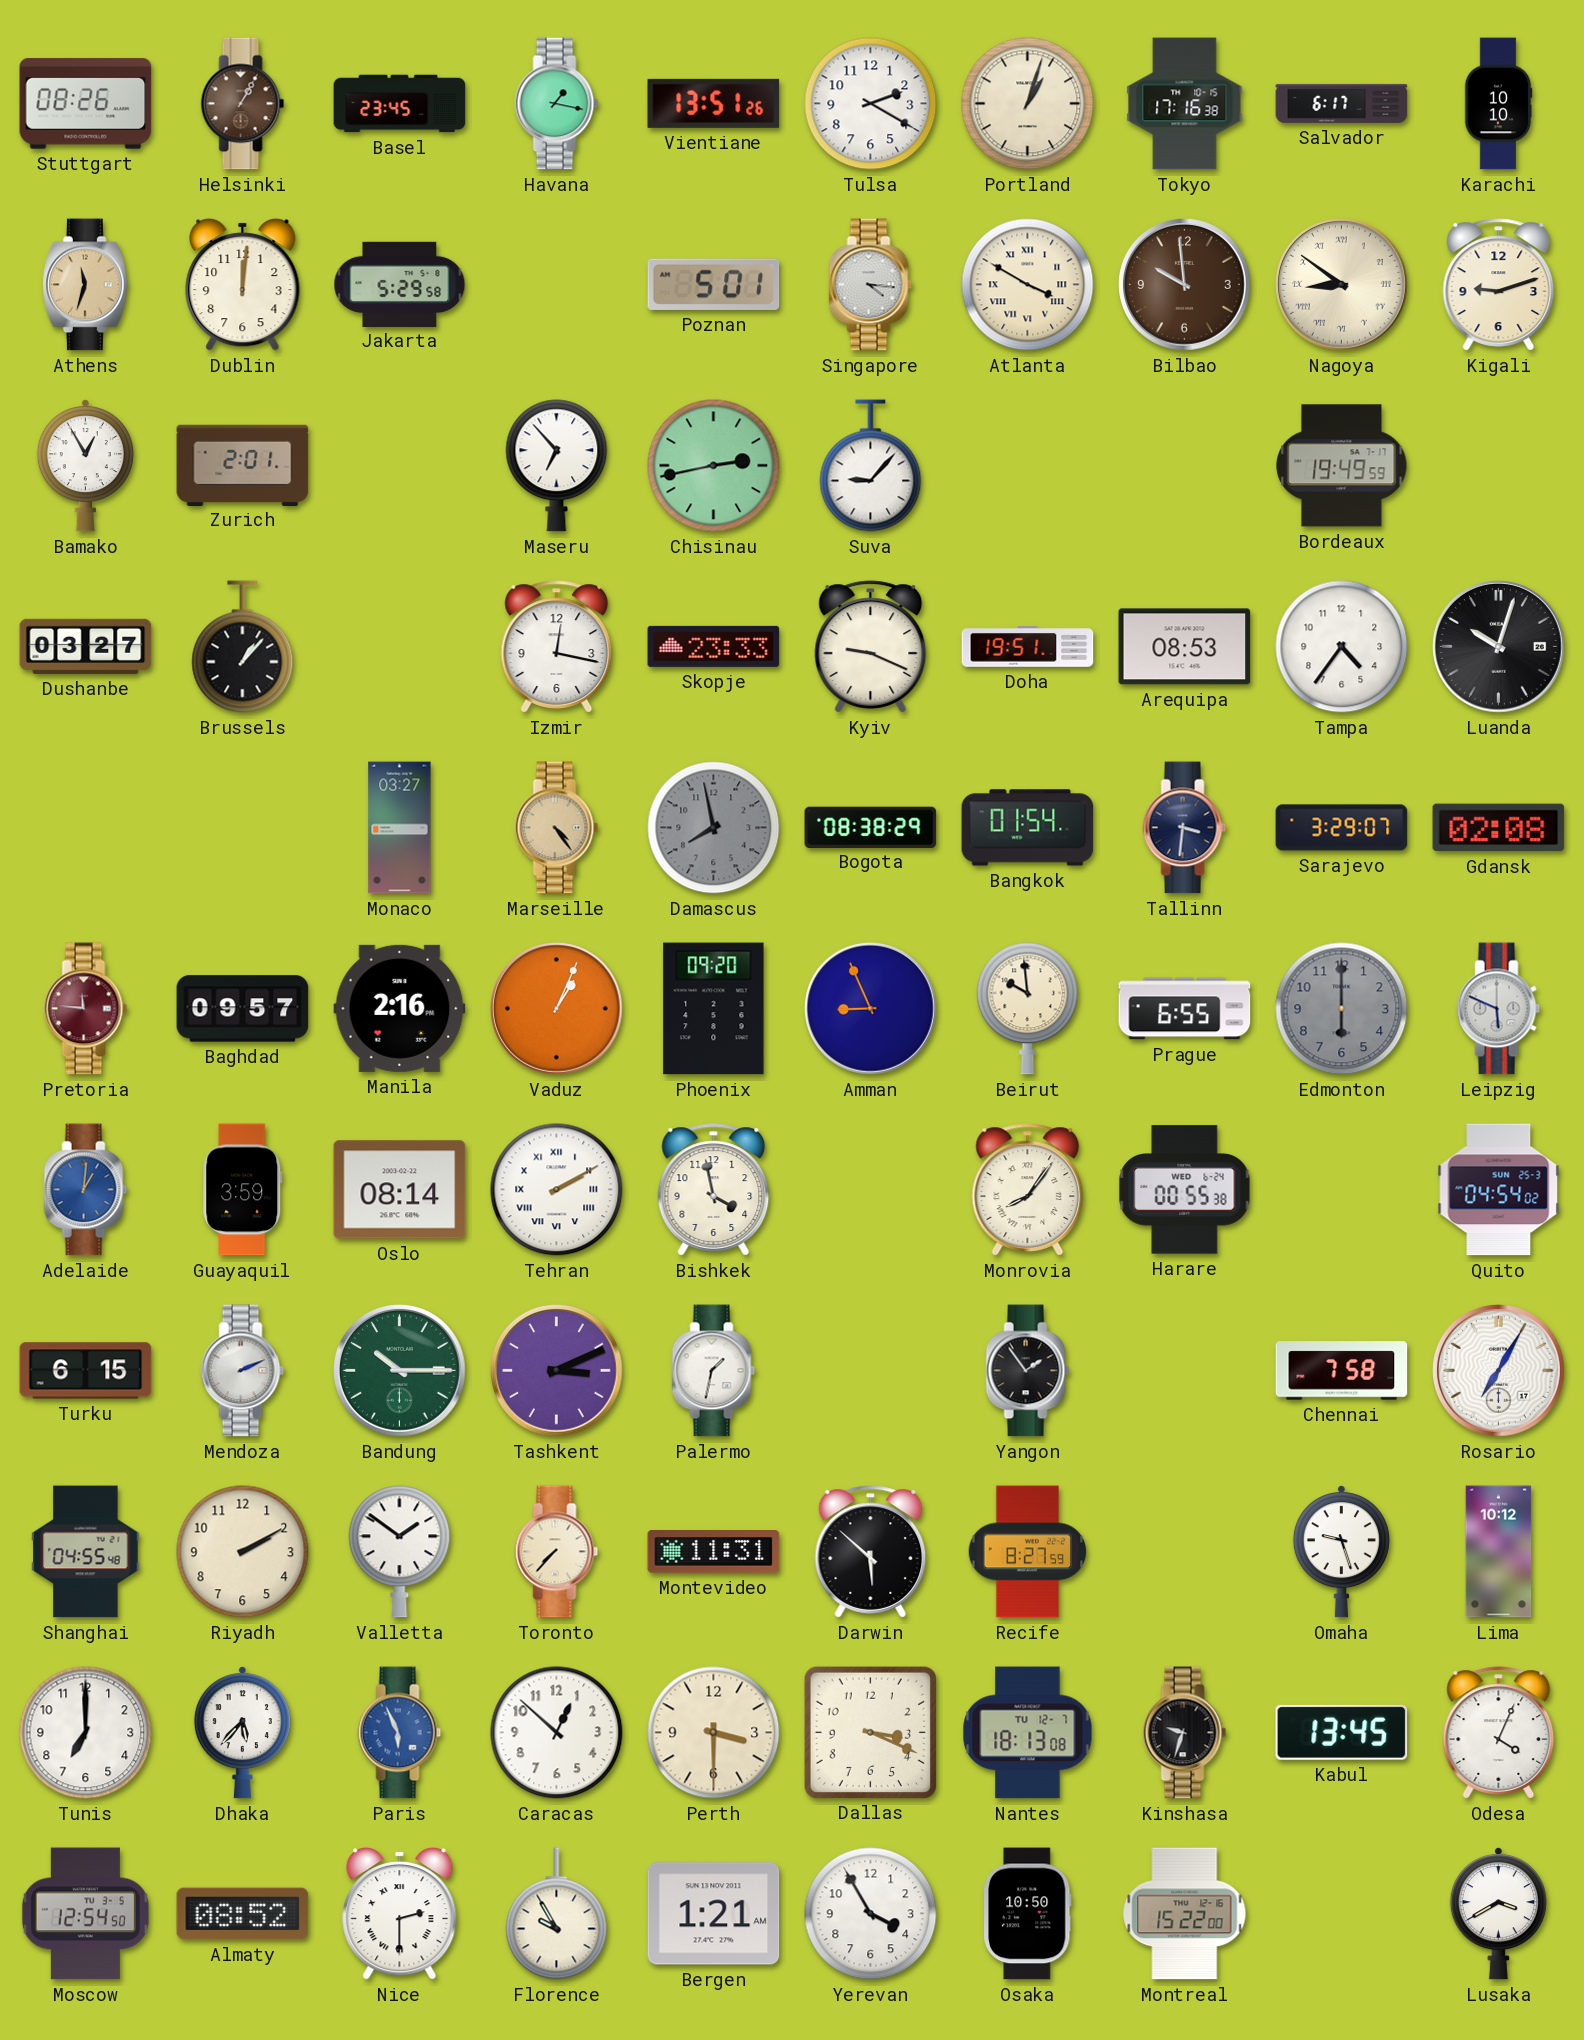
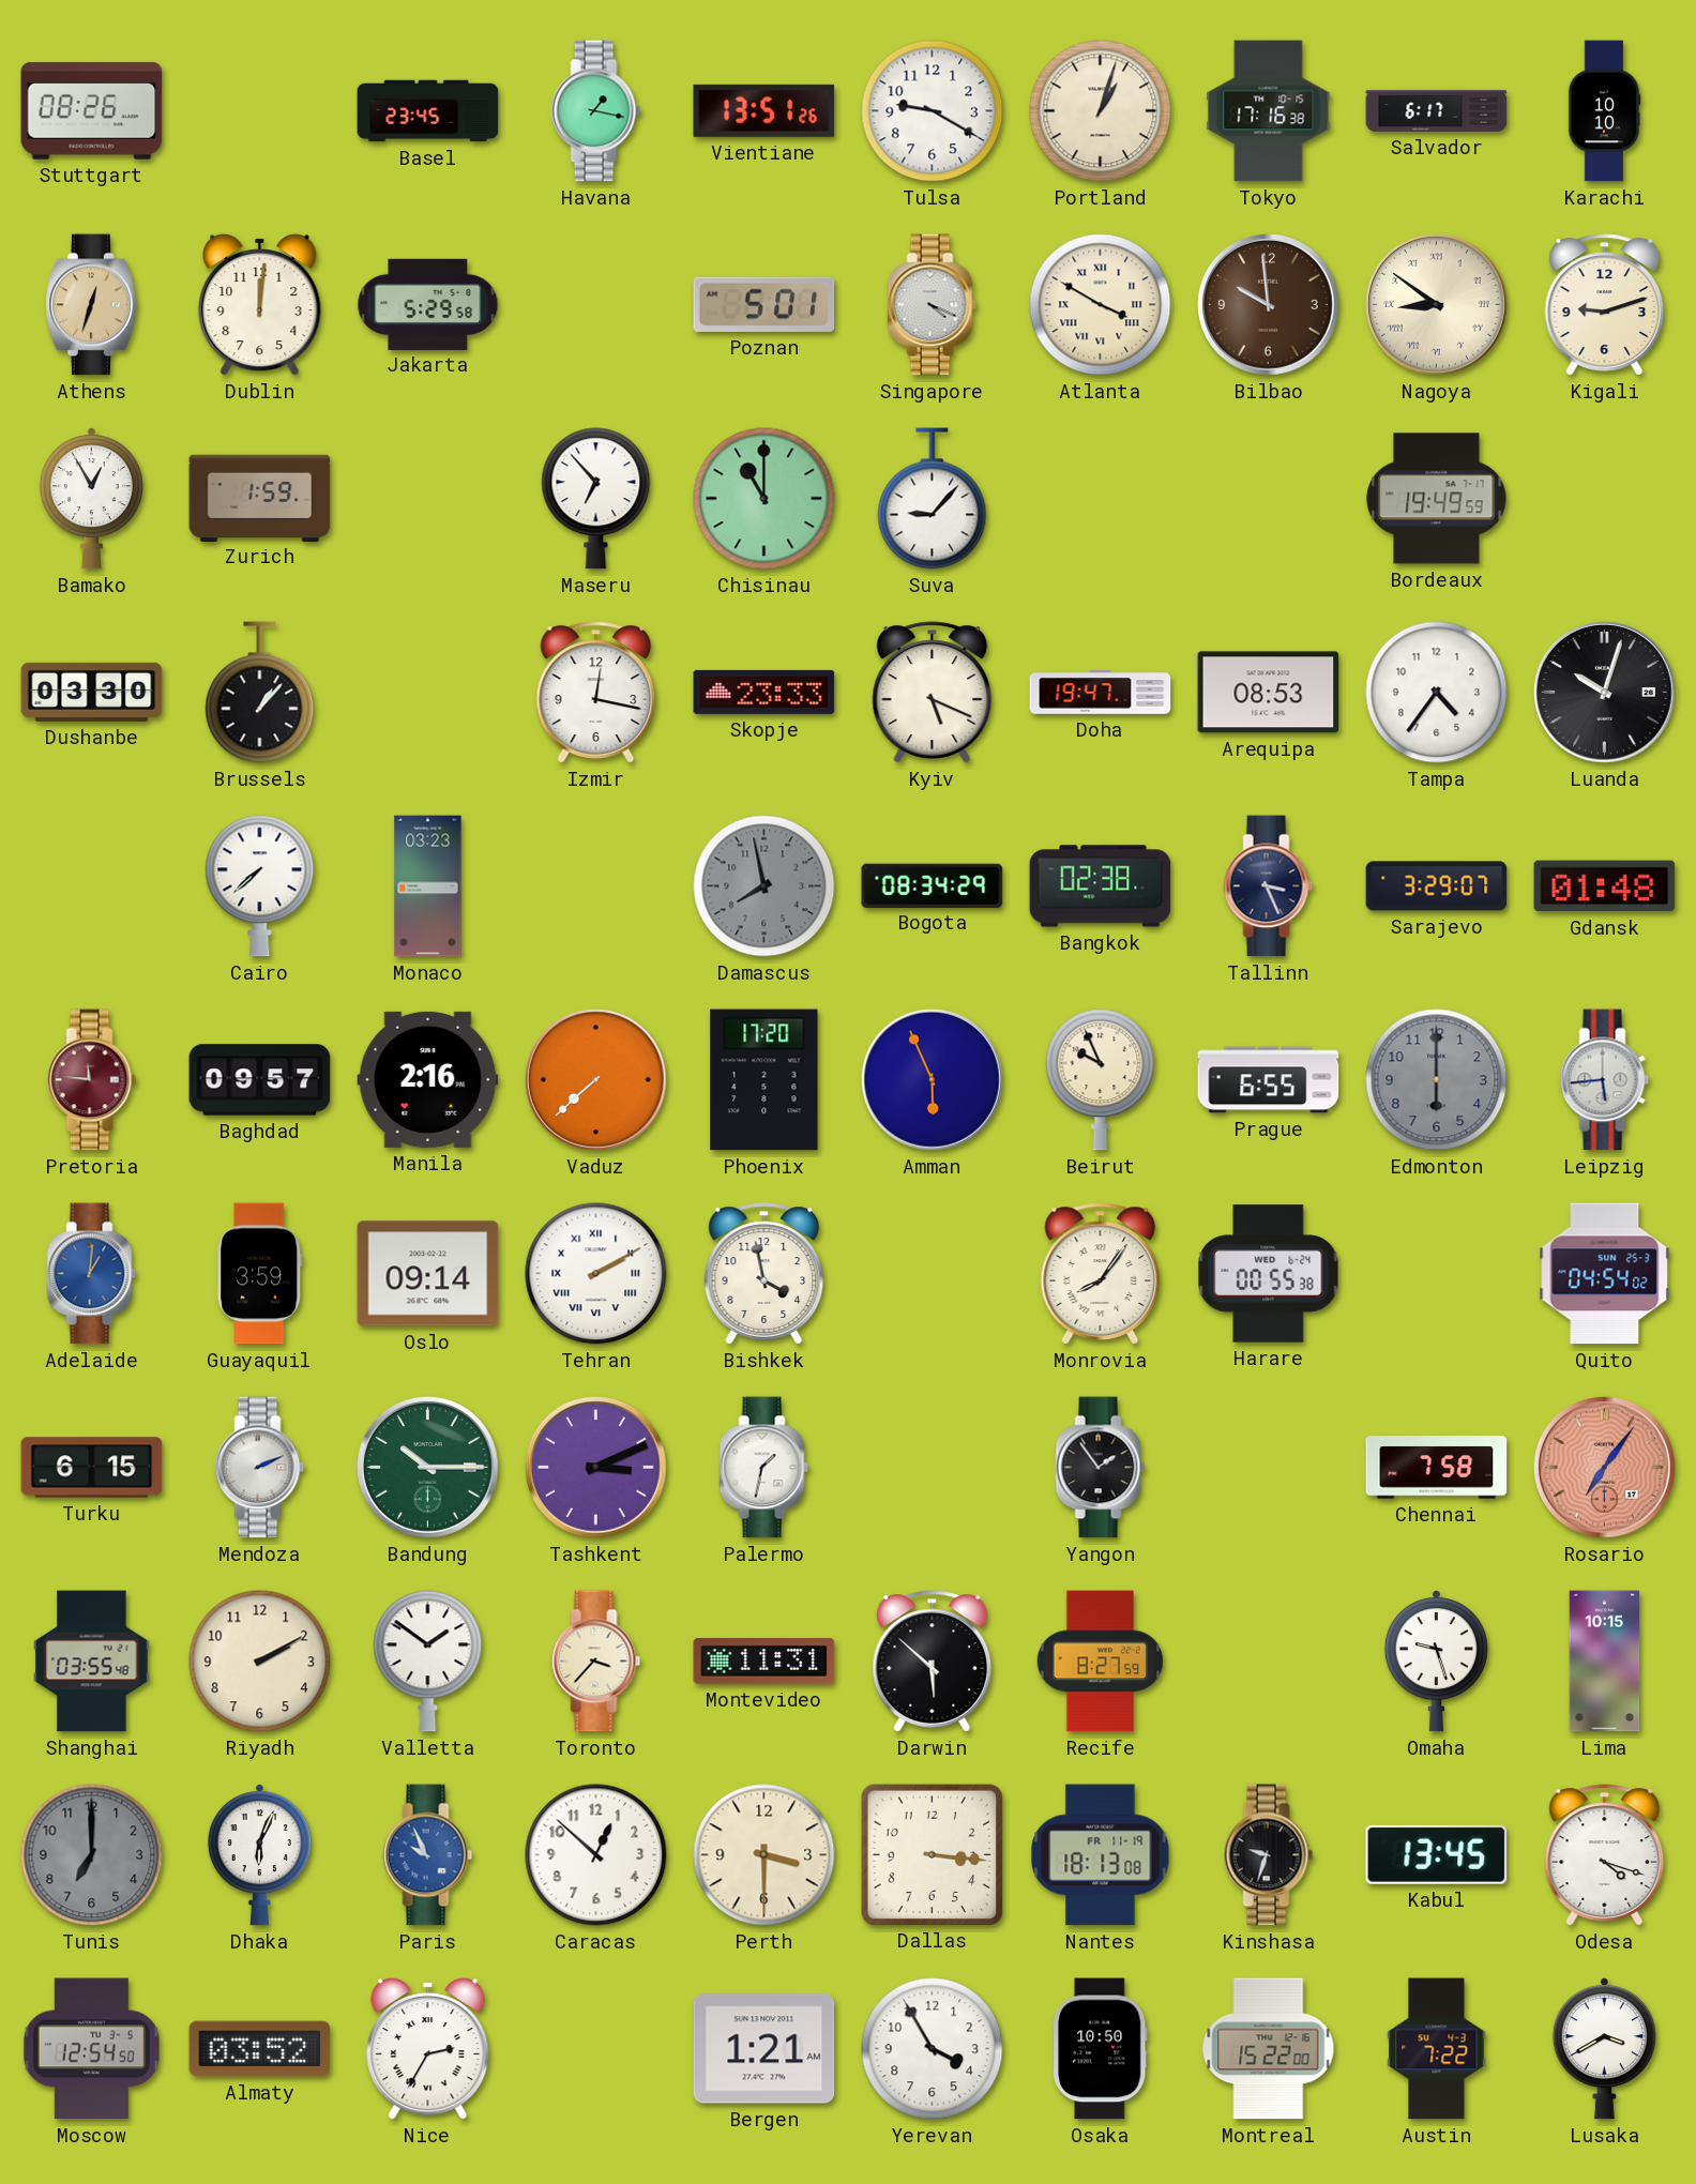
Helsinki: 1:05 -> none
Tulsa: 2:20 -> 9:20
Athens: 11:33 -> 12:33
Singapore: 4:16 -> 4:19
Zurich: 2:01 -> 1:59
Chisinau: 2:43 -> 11:00
Dushanbe: 03:27 -> 03:30
Kyiv: 9:19 -> 5:19
Doha: 19:51 -> 19:47
Cairo: none -> 7:38
Monaco: 03:27 -> 03:23
Marseille: 4:24 -> none
Bogota: 08:38 -> 08:34
Bangkok: 01:54 -> 02:38
Tallinn: 3:31 -> 3:26
Gdansk: 02:08 -> 01:48
Vaduz: 1:04 -> 7:38
Phoenix: 09:20 -> 17:20
Amman: 8:56 -> 5:56
Beirut: 9:59 -> 9:56
Leipzig: 5:49 -> 5:44
Oslo: 08:14 -> 09:14
Rosario: 7:05 -> 7:06
Rosario dial: white -> salmon
Shanghai: 04:55 -> 03:55
Toronto: 7:37 -> 3:37
Lima: 10:12 -> 10:15
Tunis dial: white -> grey
Dhaka: 5:37 -> 6:04
Paris: 5:56 -> 9:56
Dallas: 3:19 -> 3:16
Nantes date: TU 12-7 -> FR 11-19
Odesa: 4:04 -> 4:18
Almaty: 08:52 -> 03:52
Nice: 2:30 -> 2:35
Florence: 9:55 -> none
Austin: none -> 7:22
